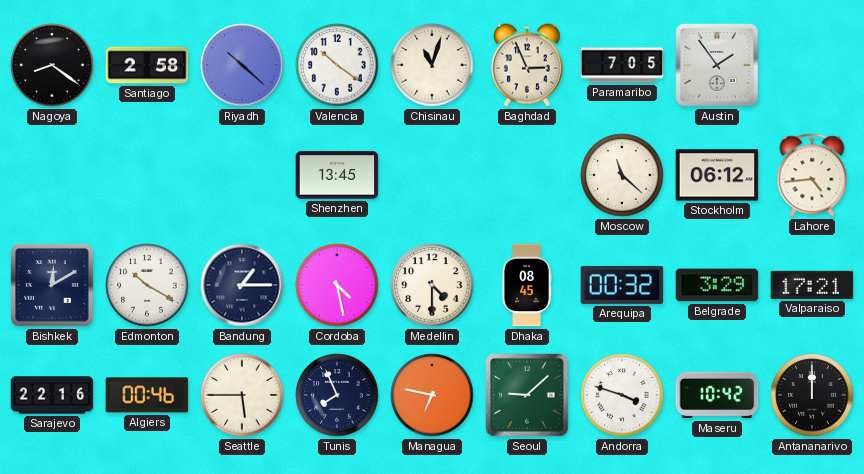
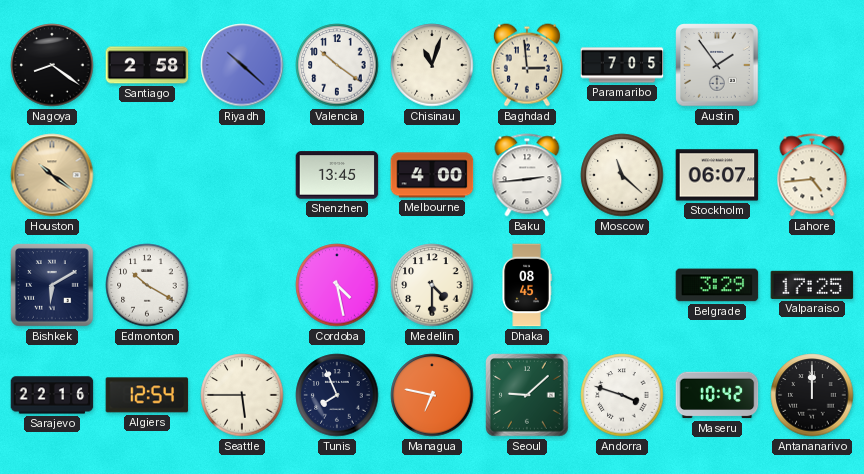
Baghdad: 2:56 -> 2:59
Houston: none -> 10:21
Melbourne: none -> 4:00
Baku: none -> 2:44
Stockholm: 06:12 -> 06:07
Bishkek: 12:10 -> 6:10
Bandung: 1:15 -> none
Arequipa: 00:32 -> none
Valparaiso: 17:21 -> 17:25
Algiers: 00:46 -> 12:54
